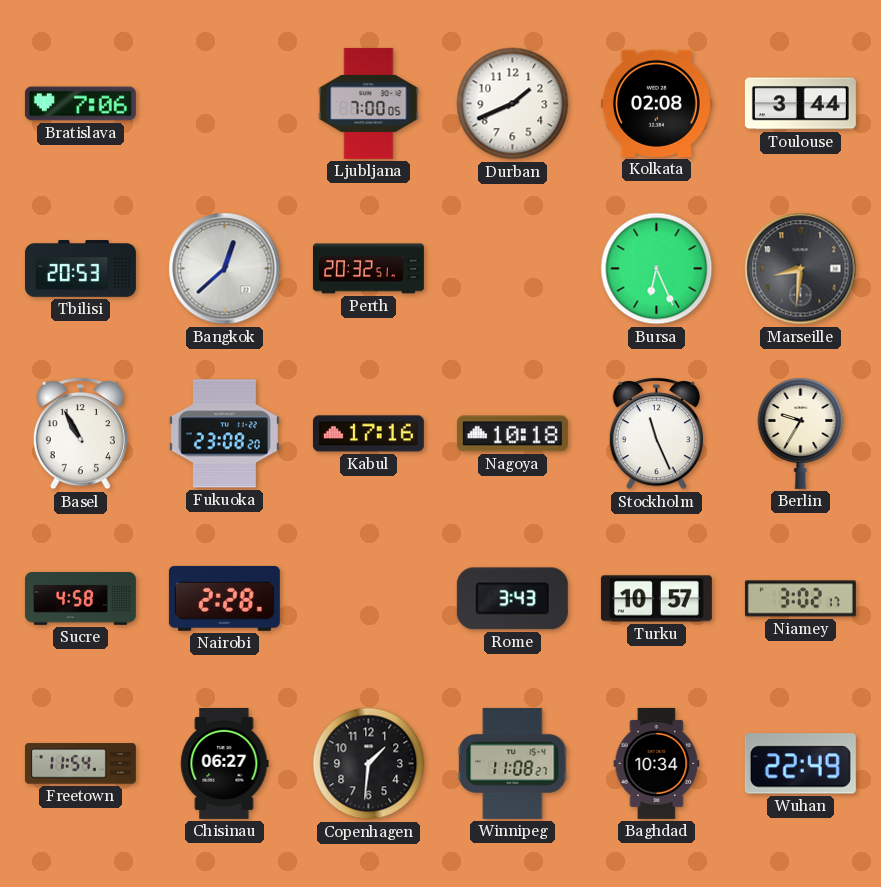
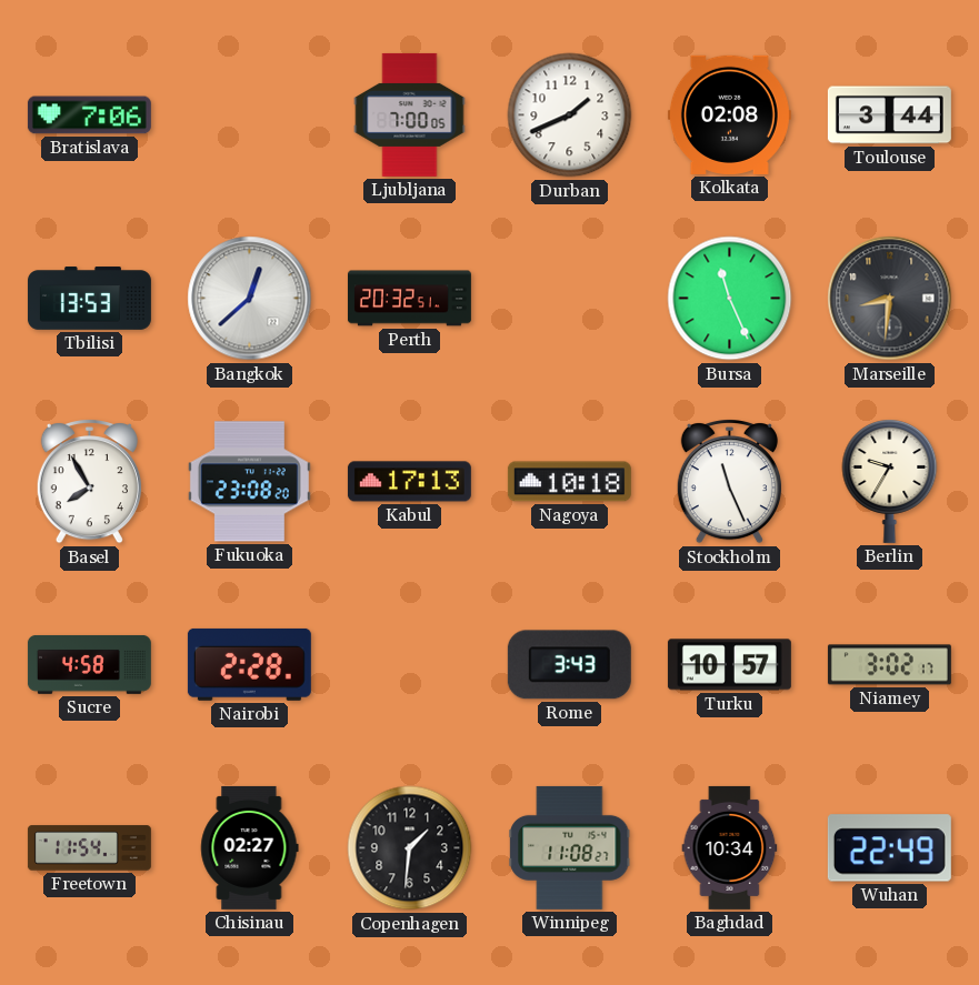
Tbilisi: 20:53 -> 13:53
Bursa: 6:26 -> 11:26
Basel: 10:55 -> 7:55
Kabul: 17:16 -> 17:13
Chisinau: 06:27 -> 02:27
